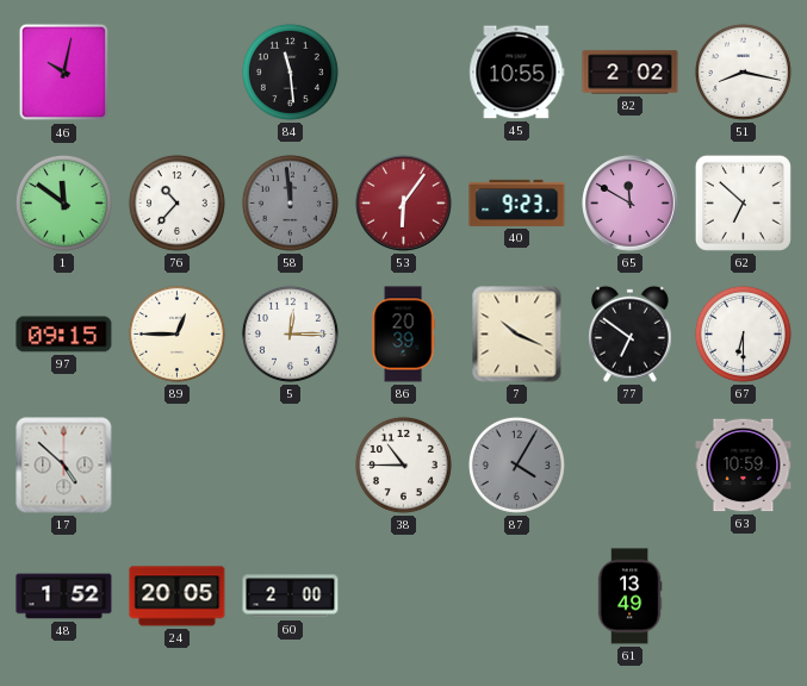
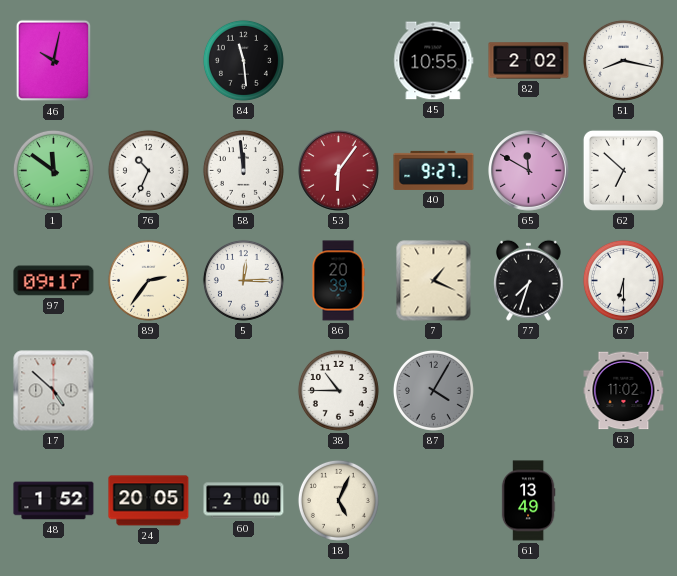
76: 10:37 -> 10:34
58 dial: grey -> white
40: 9:23 -> 9:27
97: 09:15 -> 09:17
89: 12:45 -> 2:36
7: 10:19 -> 1:19
77: 6:51 -> 7:33
63: 10:59 -> 11:02
18: none -> 5:04
